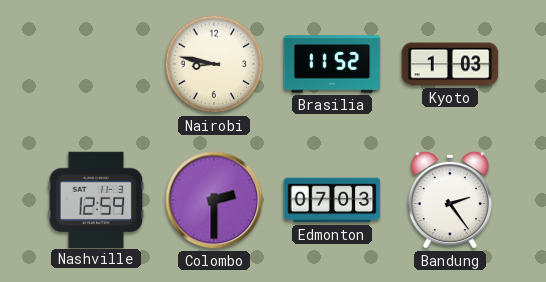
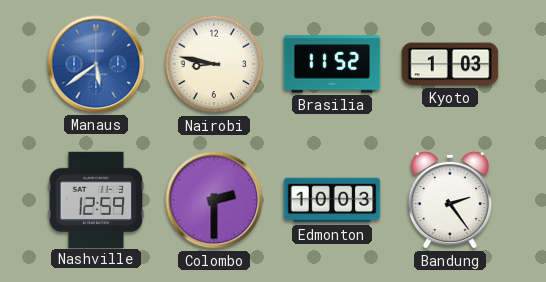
Manaus: none -> 5:39
Edmonton: 07:03 -> 10:03
